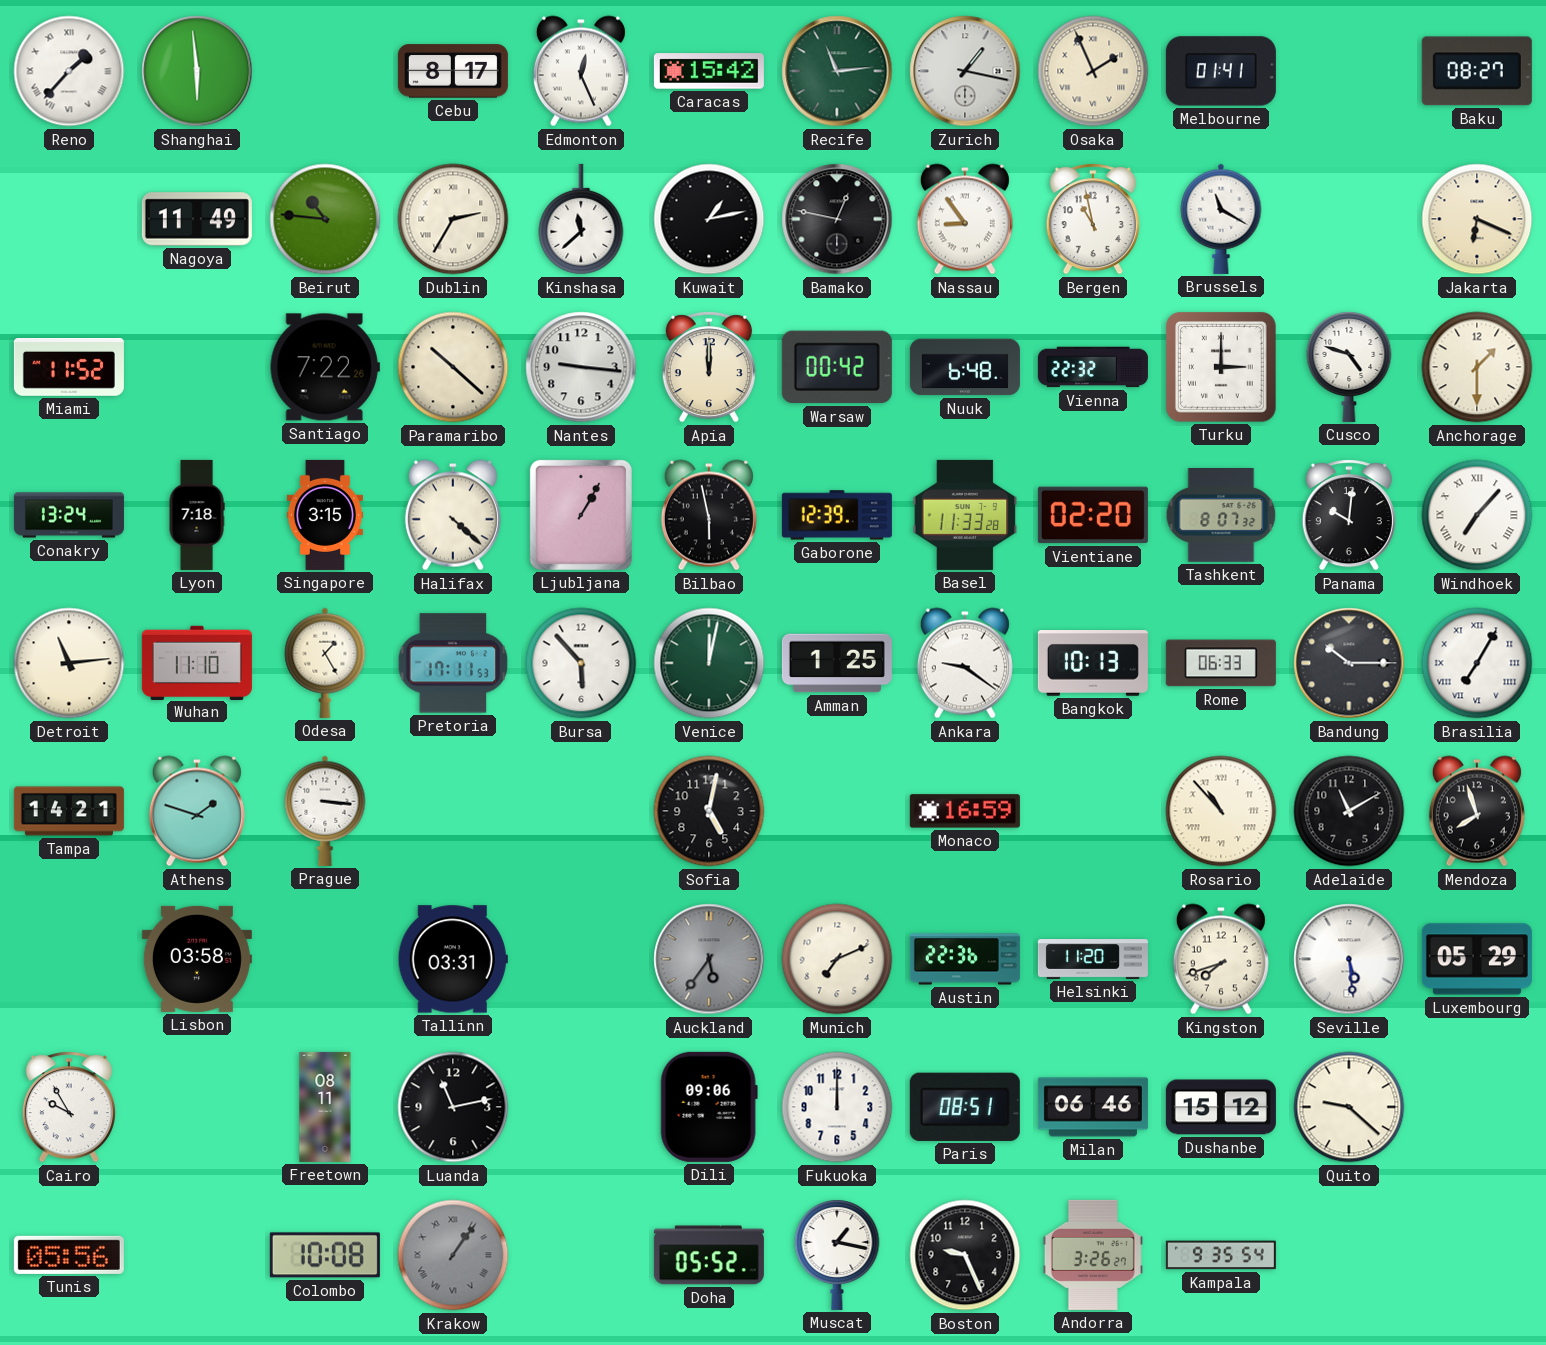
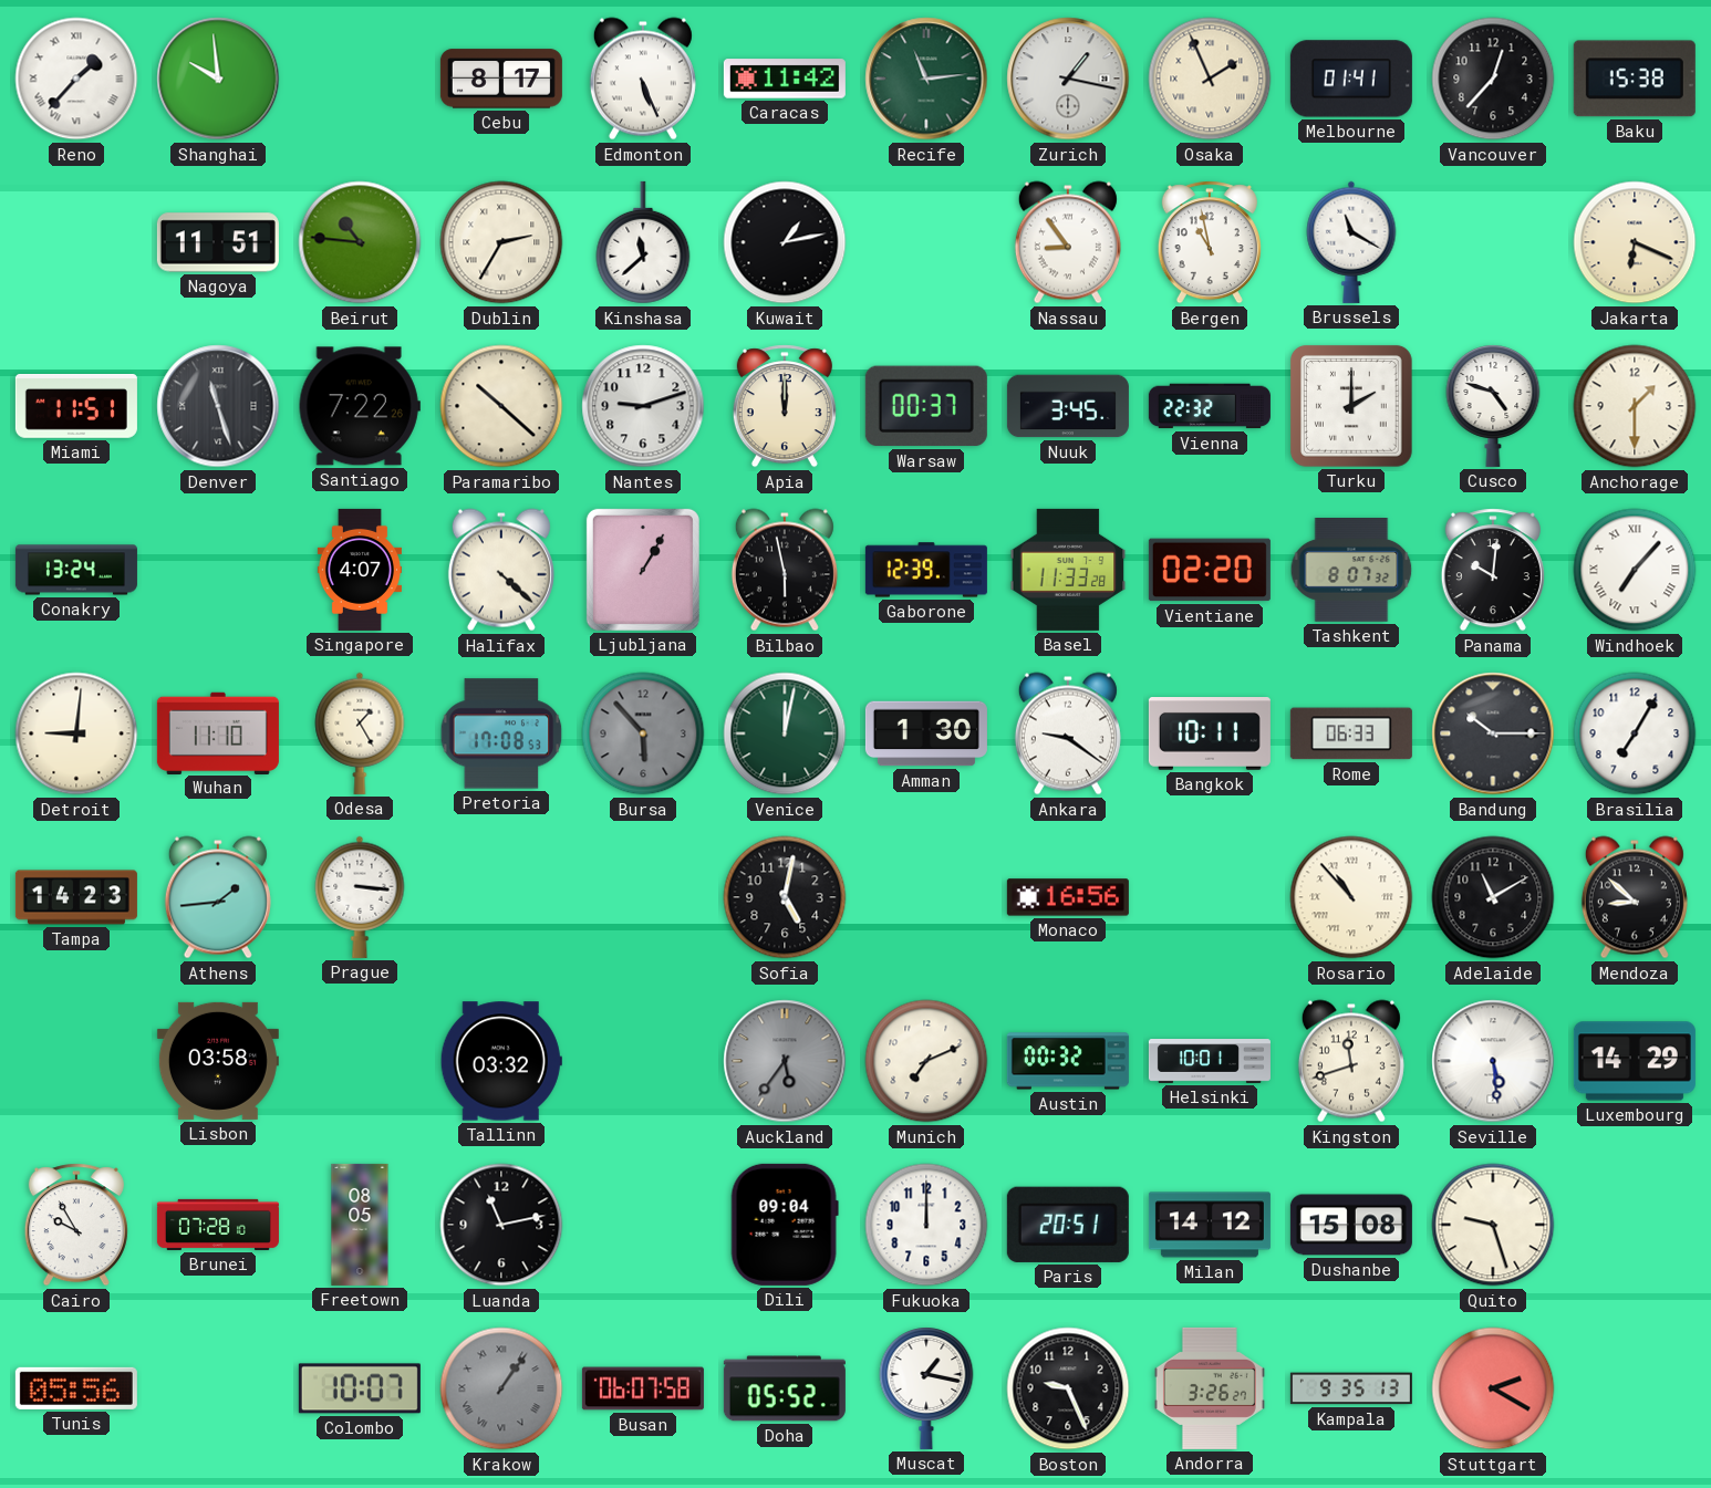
Shanghai: 5:59 -> 9:59
Edmonton: 12:26 -> 5:26
Caracas: 15:42 -> 11:42
Vancouver: none -> 12:37
Baku: 08:27 -> 15:38
Nagoya: 11:49 -> 11:51
Bamako: 12:47 -> none
Miami: 11:52 -> 11:51
Denver: none -> 11:27
Nantes: 9:16 -> 9:12
Warsaw: 00:42 -> 00:37
Nuuk: 6:48 -> 3:45
Turku: 3:00 -> 2:00
Lyon: 7:18 -> none
Singapore: 3:15 -> 4:07
Detroit: 11:14 -> 9:01
Pretoria: 17:11 -> 17:08
Bursa dial: white -> grey
Amman: 1:25 -> 1:30
Bangkok: 10:13 -> 10:11
Brasilia numerals: Roman -> Arabic
Tampa: 14:21 -> 14:23
Athens: 1:48 -> 1:44
Monaco: 16:59 -> 16:56
Mendoza: 7:57 -> 8:52
Tallinn: 03:31 -> 03:32
Austin: 22:36 -> 00:32
Helsinki: 11:20 -> 10:01
Kingston: 7:42 -> 11:42
Luxembourg: 05:29 -> 14:29
Brunei: none -> 07:28
Freetown: 08:11 -> 08:05
Dili: 09:06 -> 09:04
Paris: 08:51 -> 20:51
Milan: 06:46 -> 14:12
Dushanbe: 15:12 -> 15:08
Quito: 9:22 -> 9:27
Colombo: 10:08 -> 10:07
Busan: none -> 06:07
Kampala: 9:35:54 -> 9:35:13
Stuttgart: none -> 2:20
